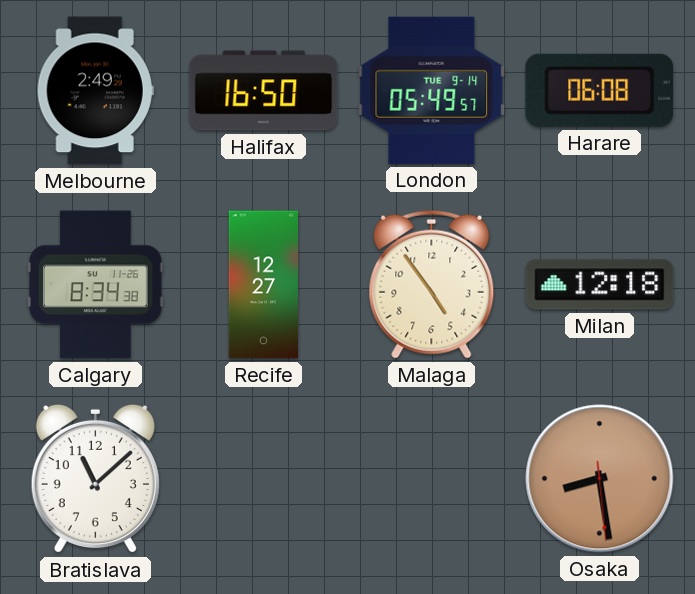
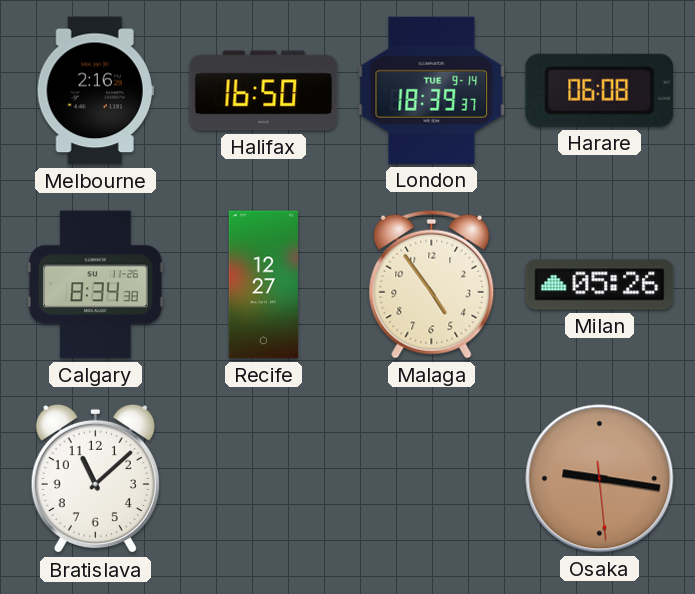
Melbourne: 2:49 -> 2:16
London: 05:49 -> 18:39
Milan: 12:18 -> 05:26
Osaka: 8:28 -> 9:16
